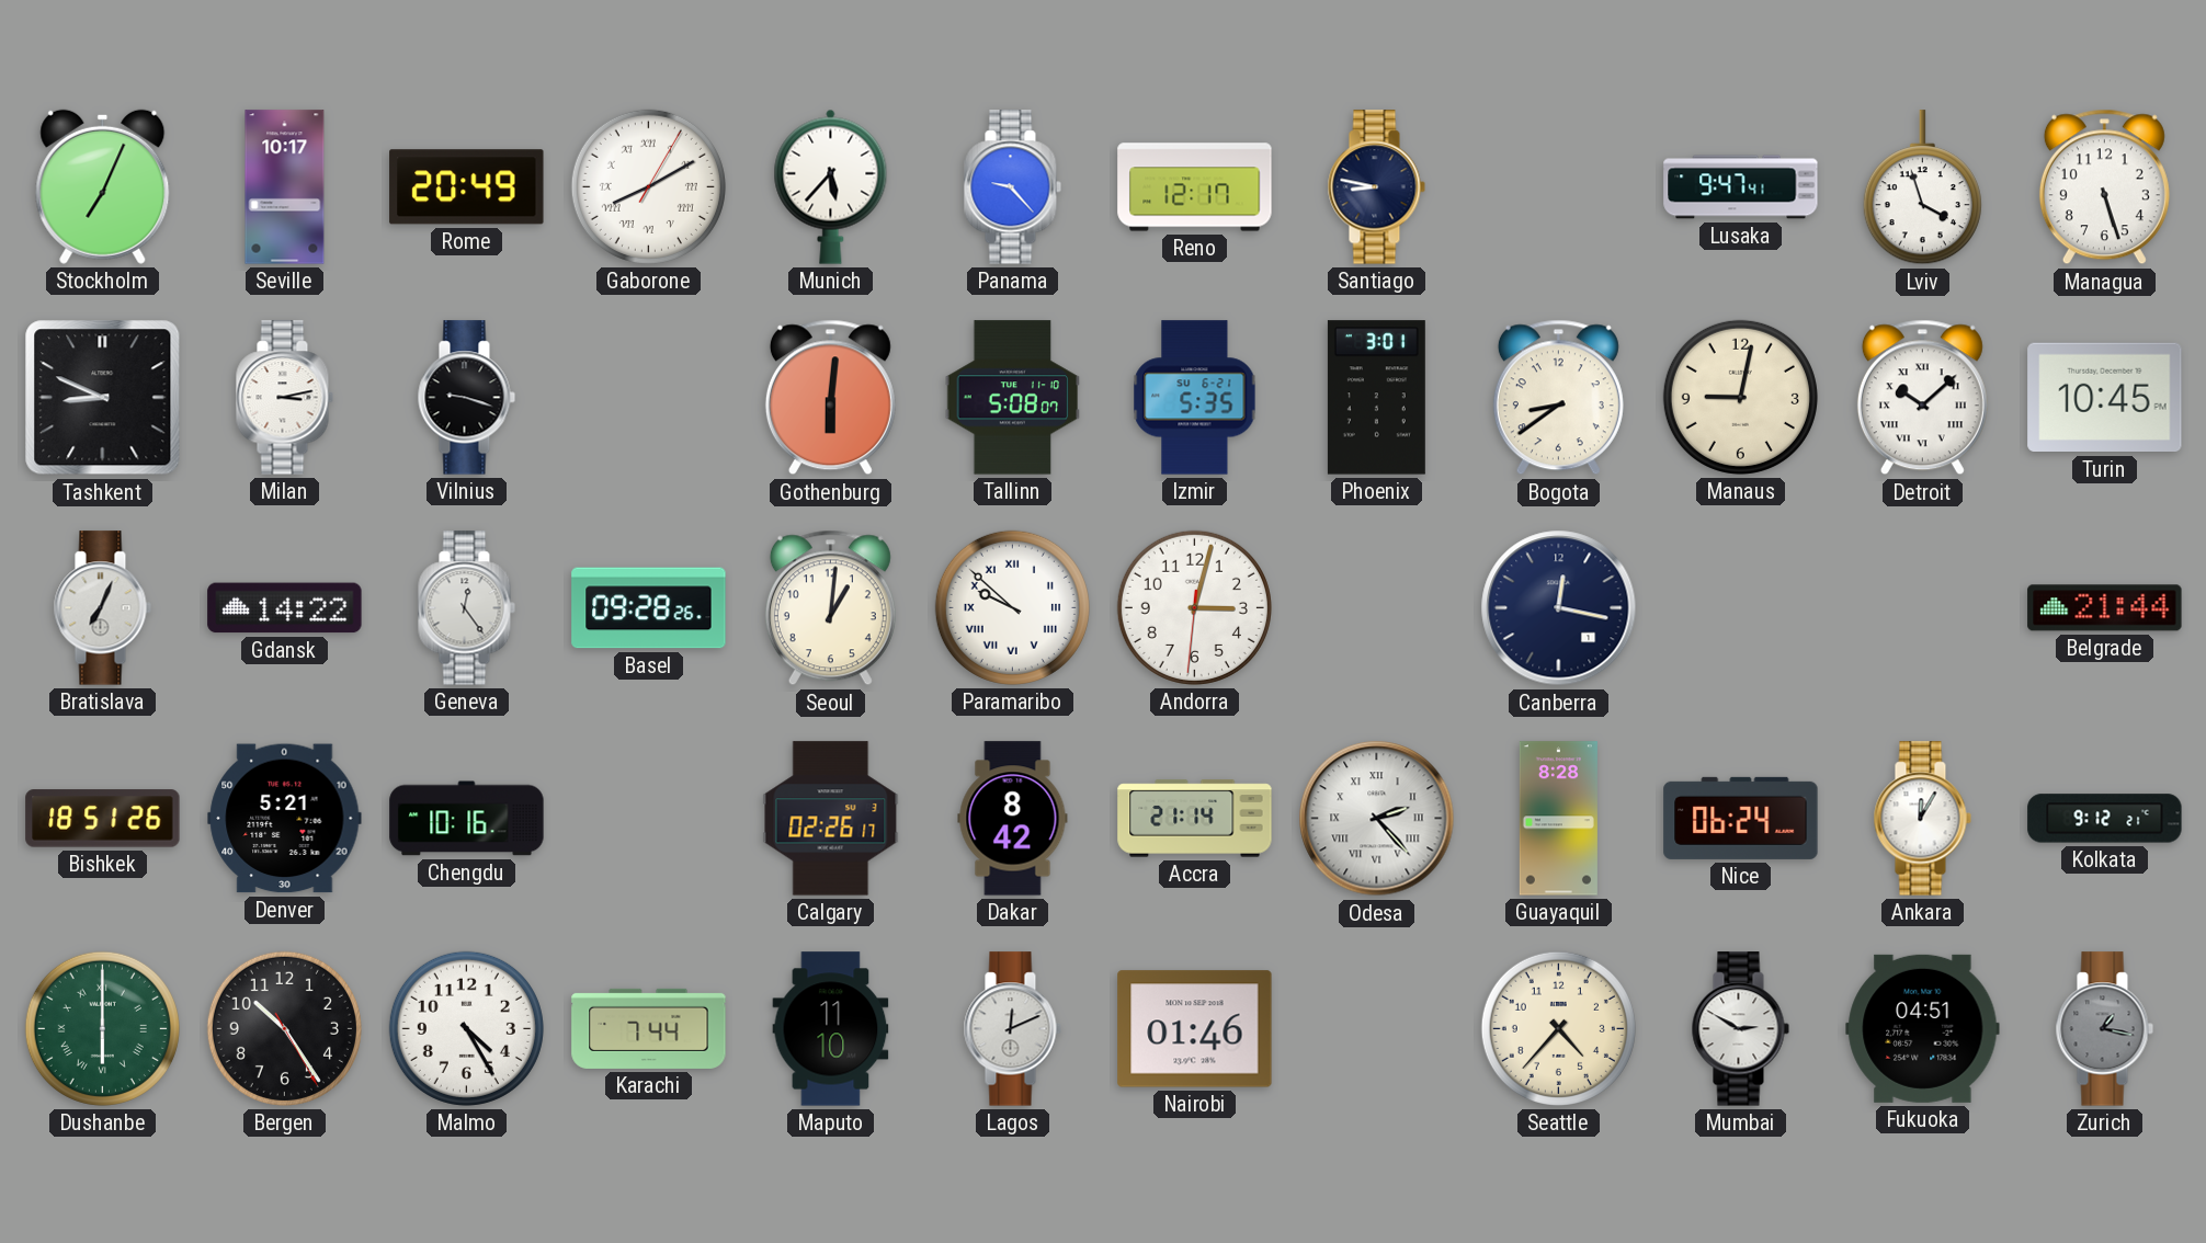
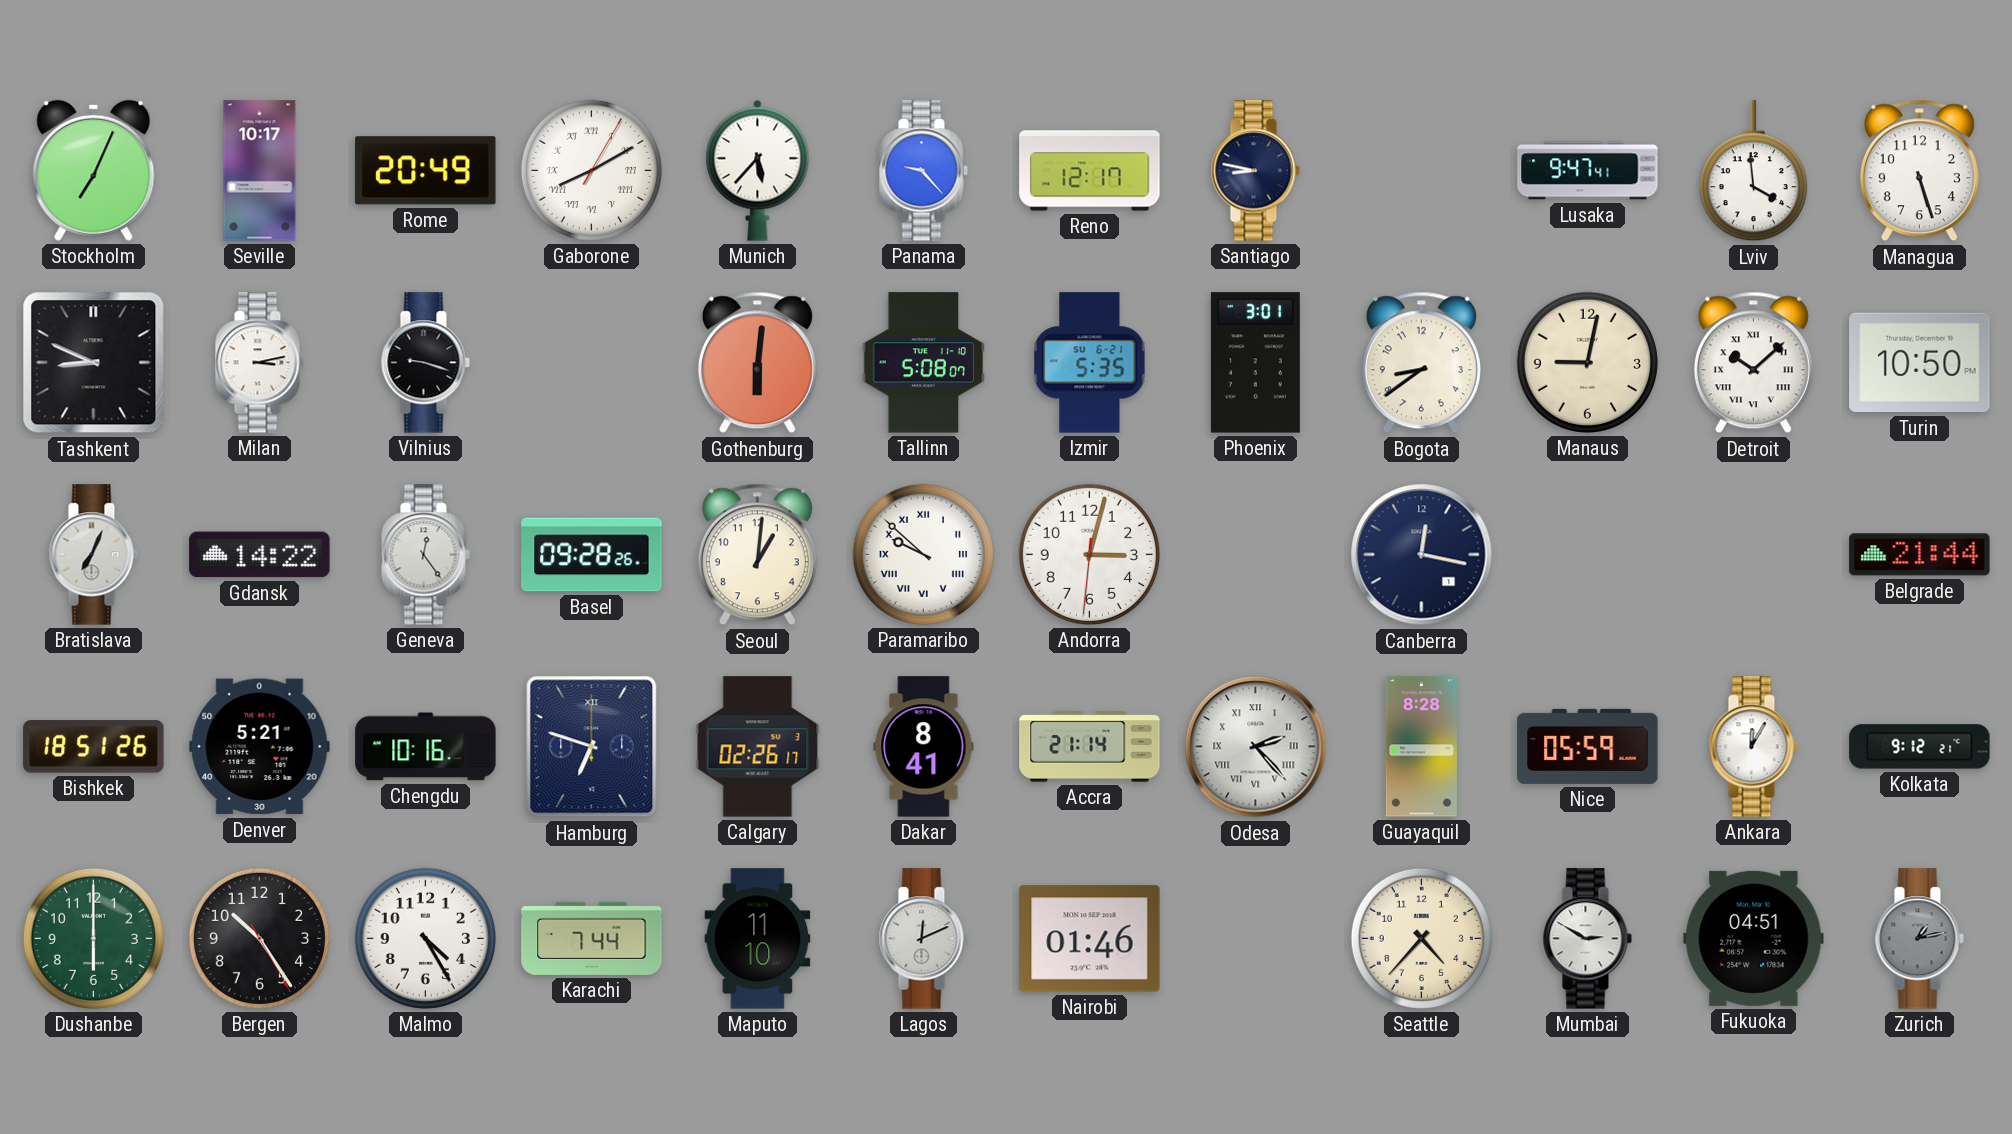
Lviv: 3:57 -> 3:59
Turin: 10:45 -> 10:50
Hamburg: none -> 6:48
Dakar: 8:42 -> 8:41
Nice: 06:24 -> 05:59
Dushanbe numerals: Roman -> Arabic
Zurich: 1:17 -> 1:13
